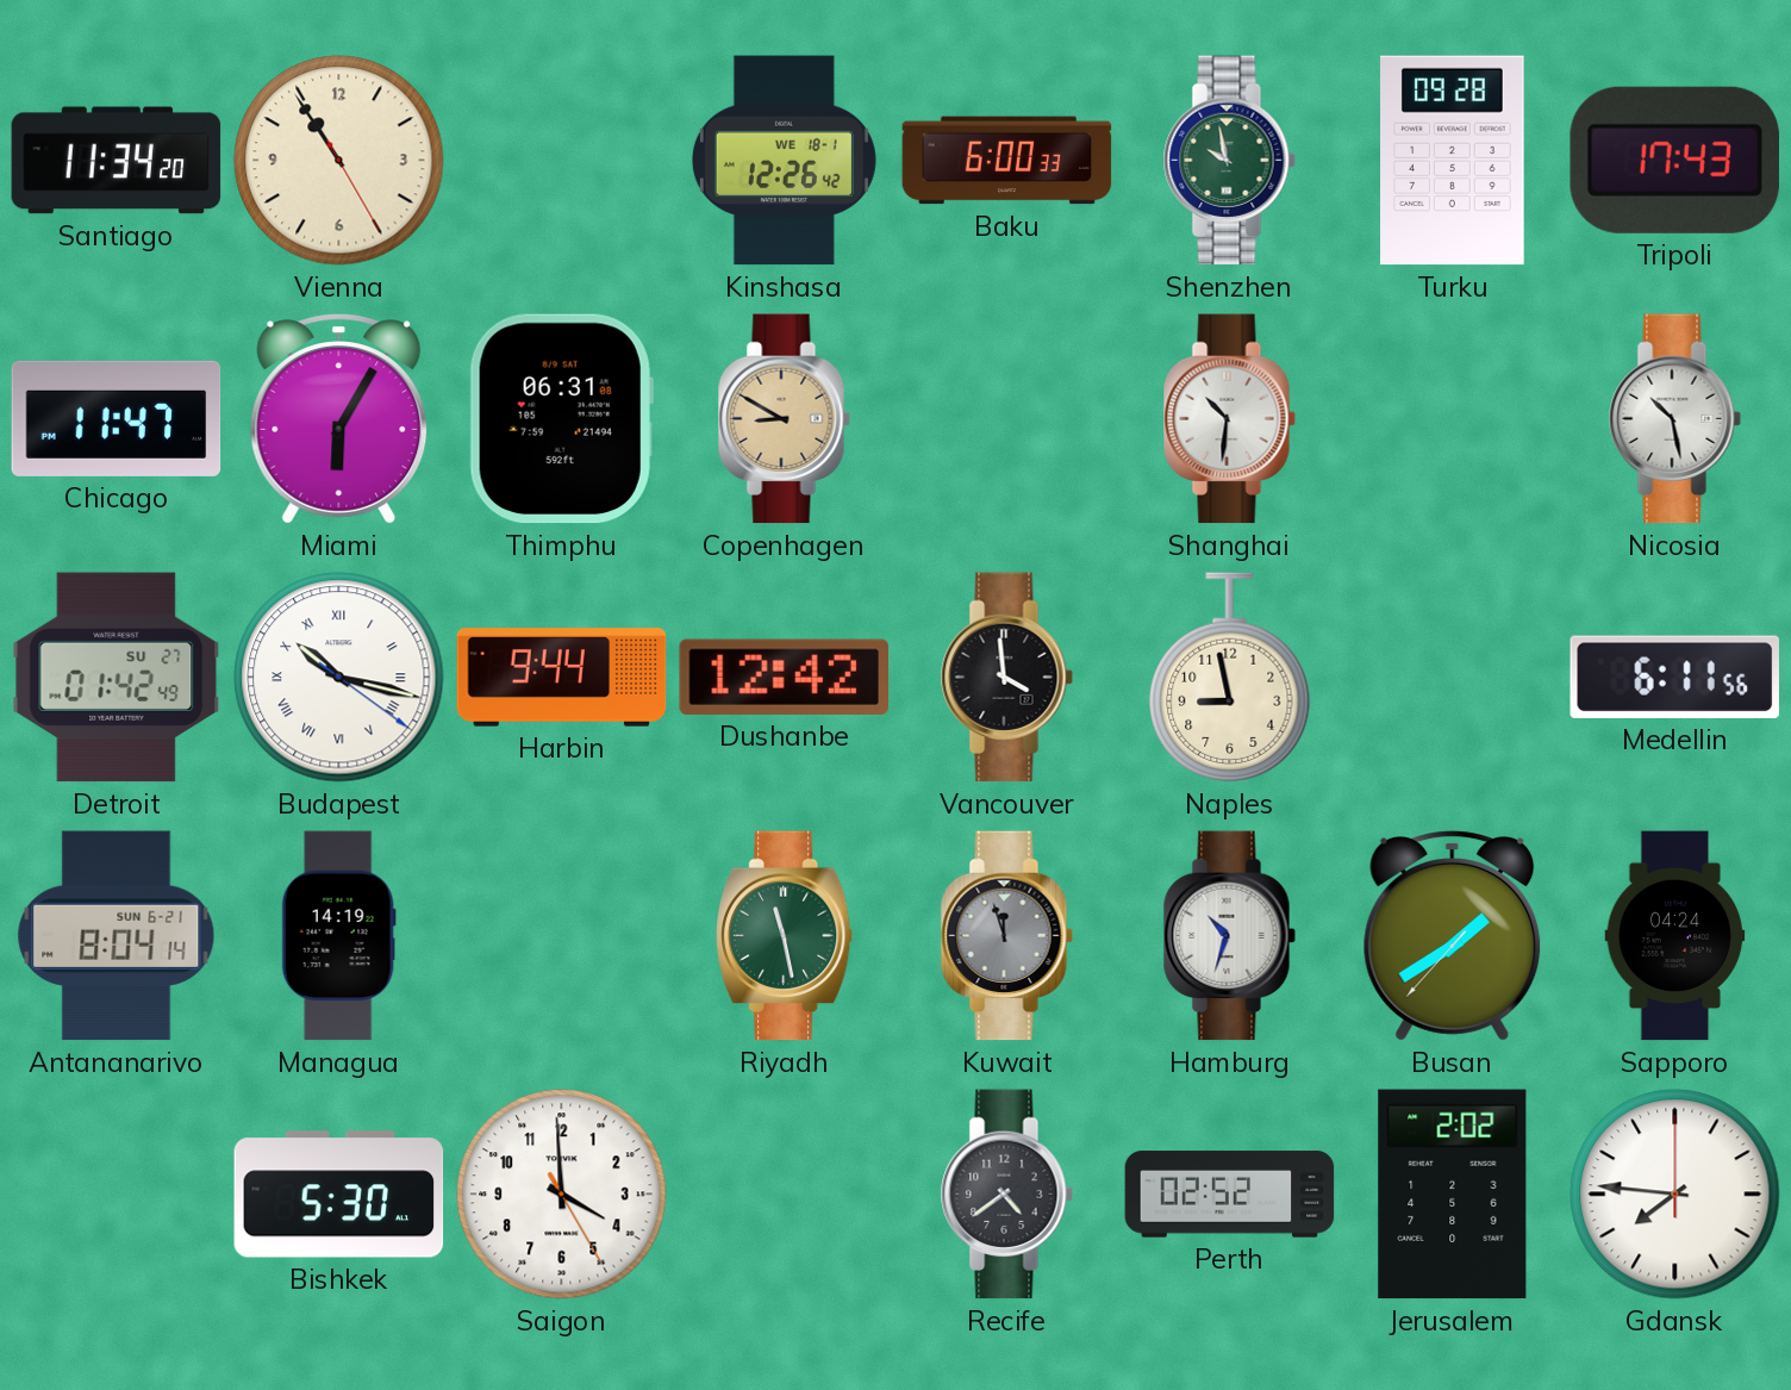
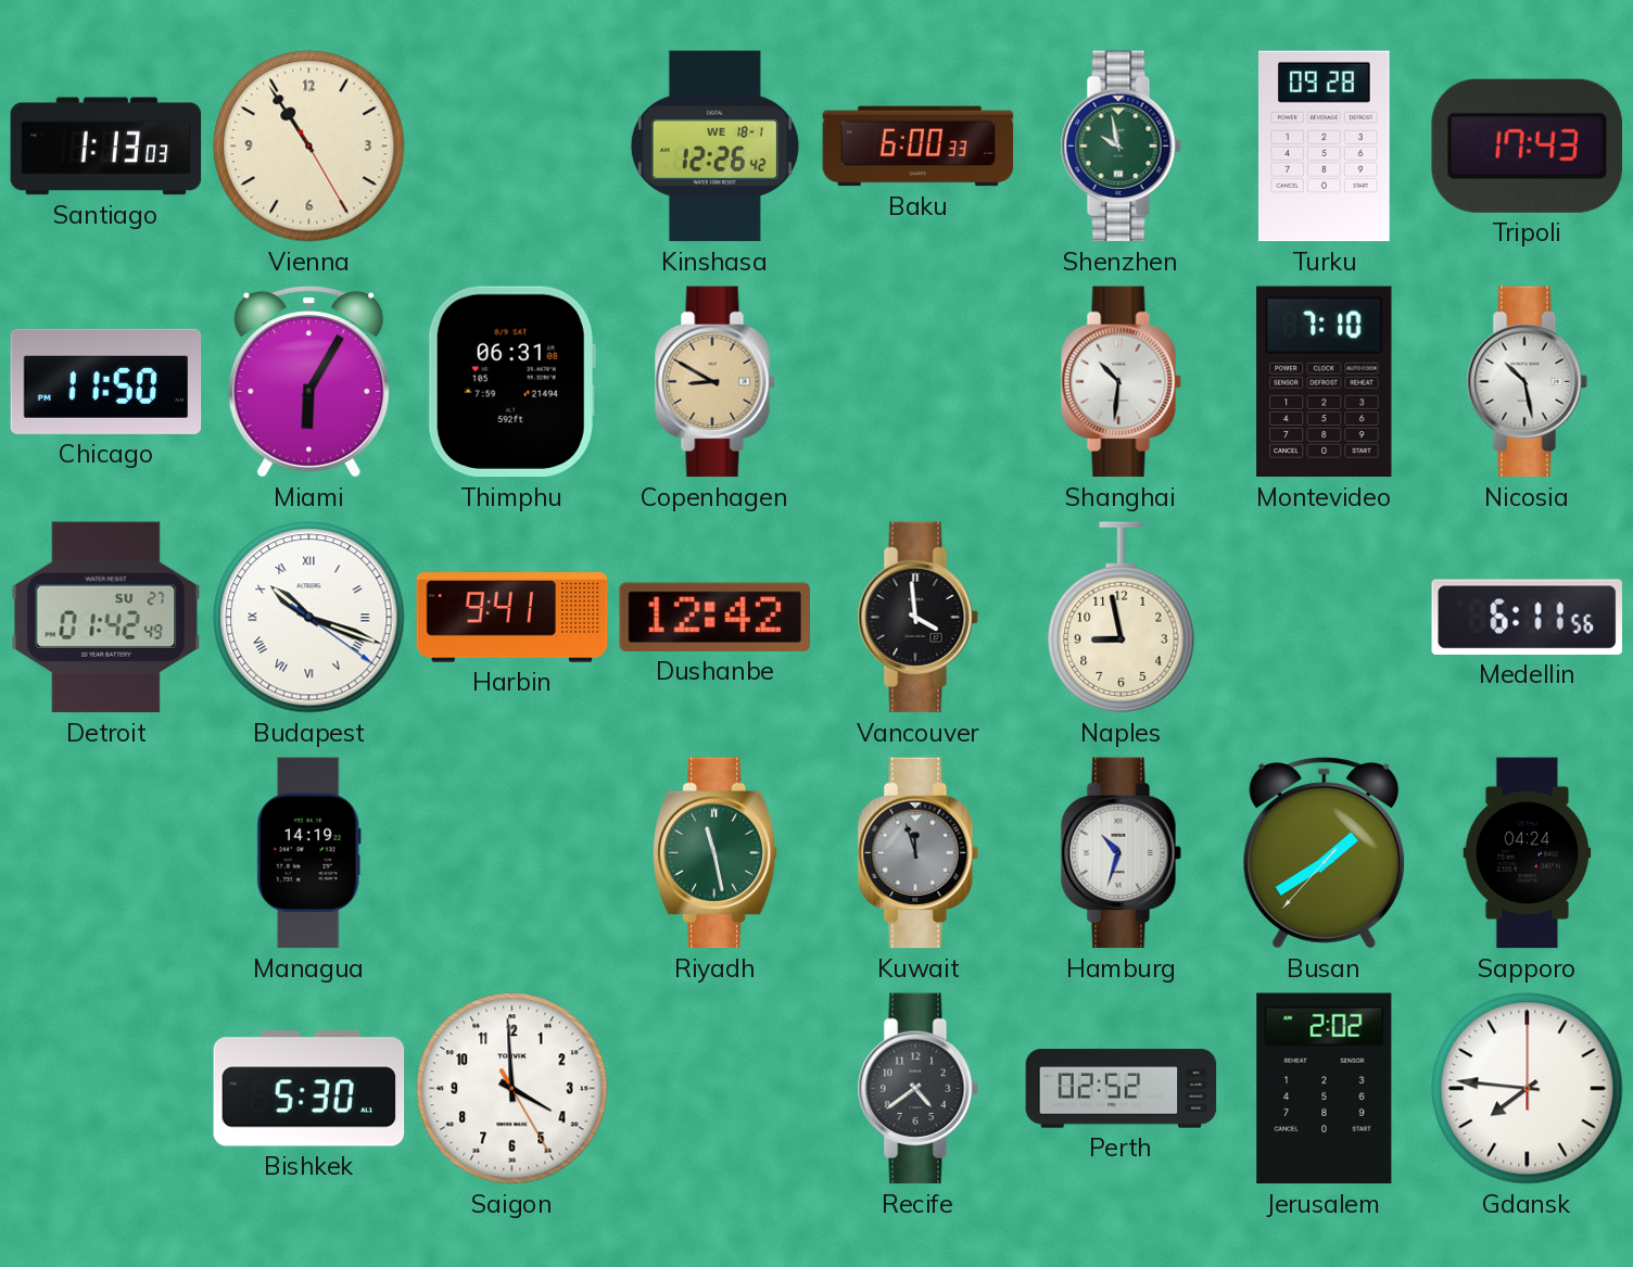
Santiago: 11:34 -> 1:13
Chicago: 11:47 -> 11:50
Montevideo: none -> 7:10
Budapest: 10:17 -> 10:18
Harbin: 9:44 -> 9:41
Antananarivo: 8:04 -> none
